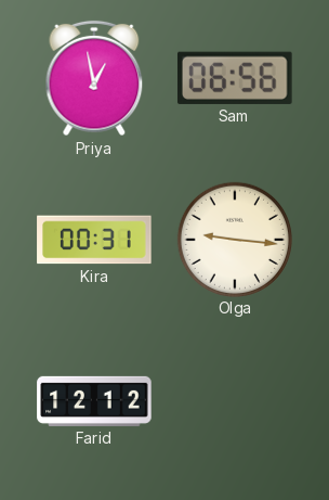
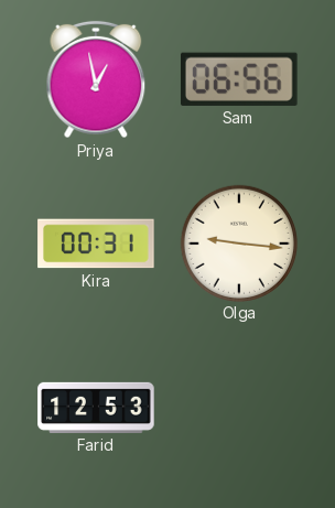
Farid: 12:12 -> 12:53
